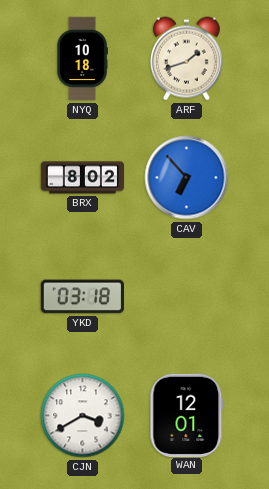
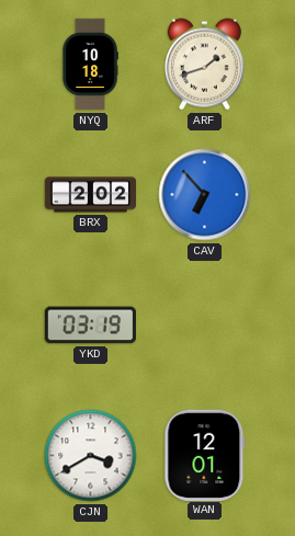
BRX: 8:02 -> 2:02
YKD: 03:18 -> 03:19
